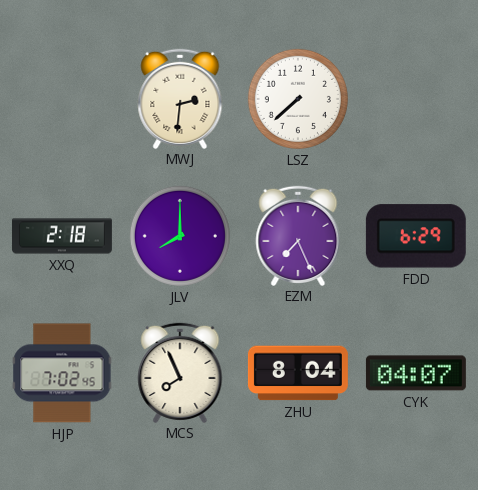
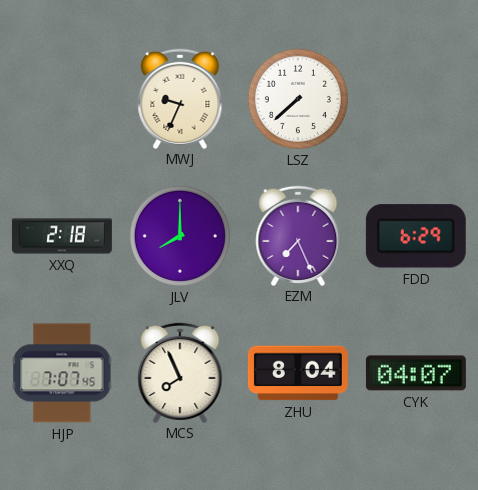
MWJ: 2:31 -> 9:34
HJP: 7:02 -> 7:07
